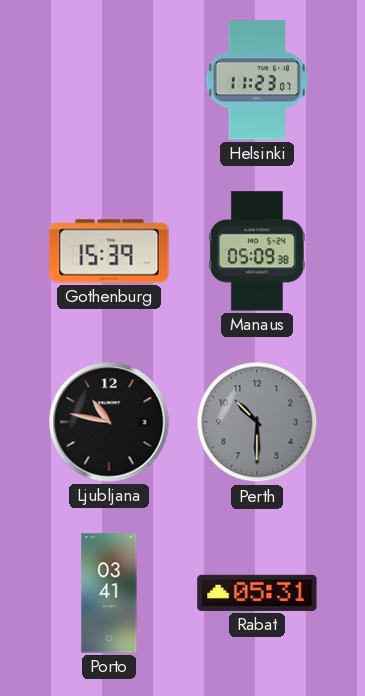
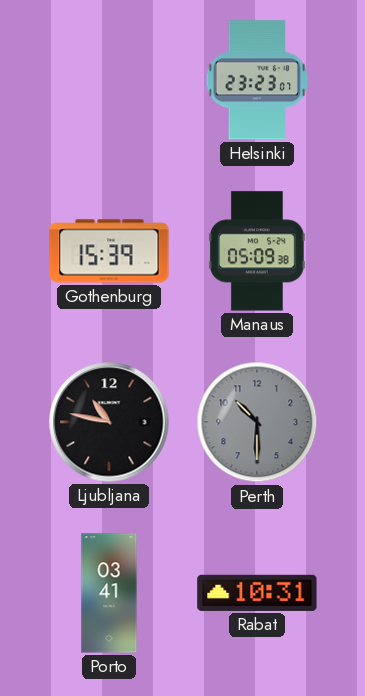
Helsinki: 11:23 -> 23:23
Rabat: 05:31 -> 10:31
